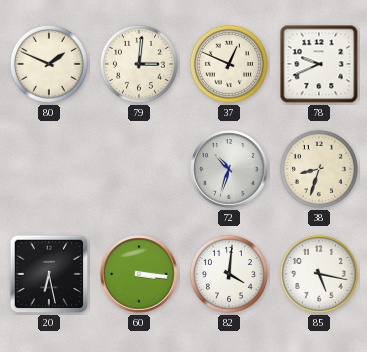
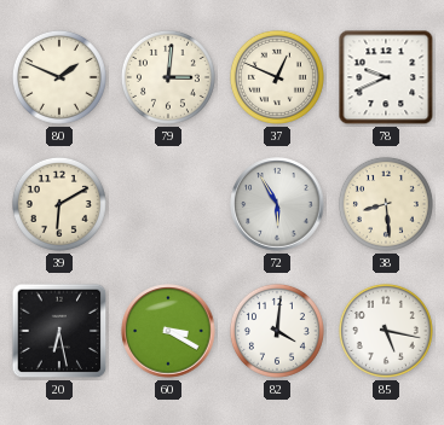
39: none -> 6:10
72: 10:33 -> 5:55
38: 8:33 -> 8:29
60: 3:16 -> 3:20
